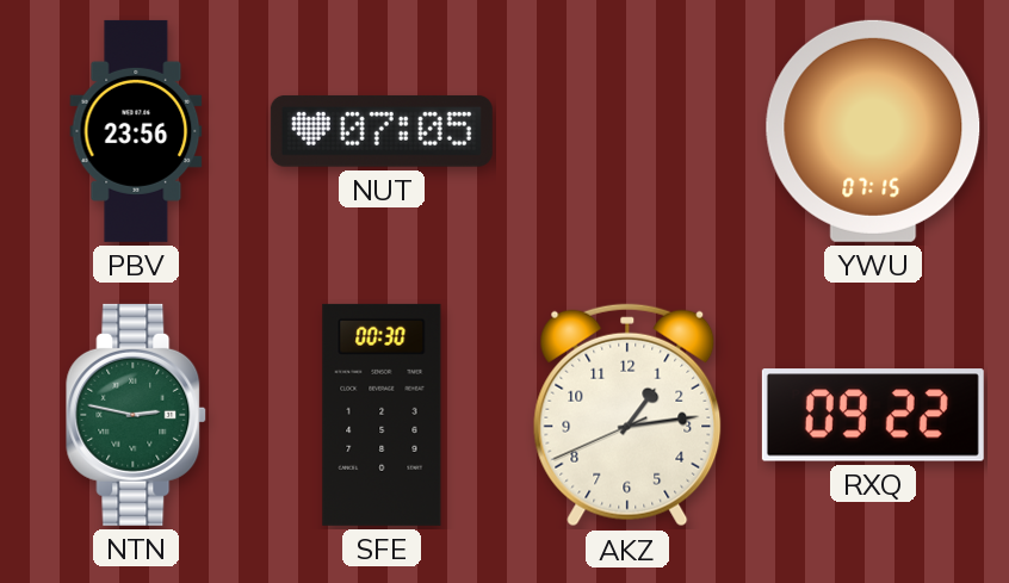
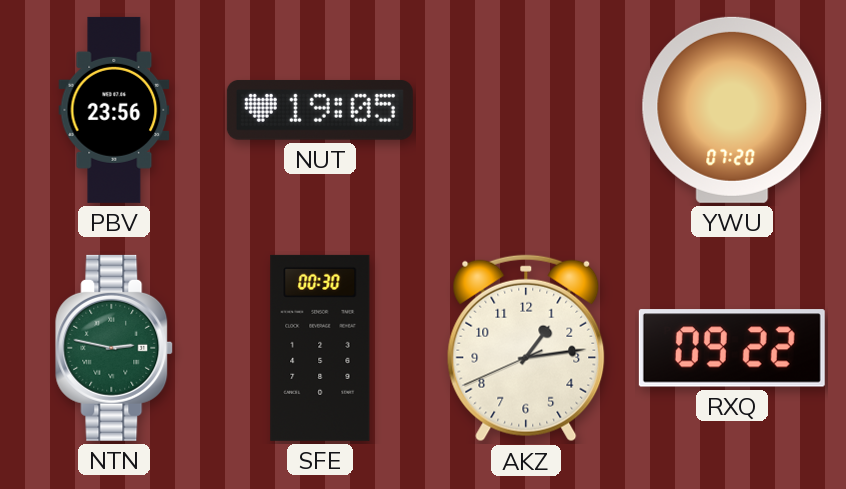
NUT: 07:05 -> 19:05
YWU: 07:15 -> 07:20
